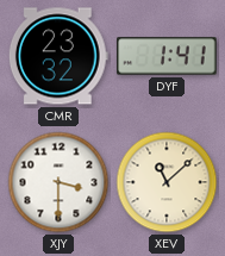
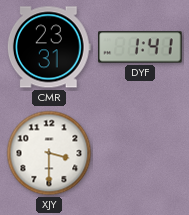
CMR: 23:32 -> 23:31
XEV: 11:08 -> none
